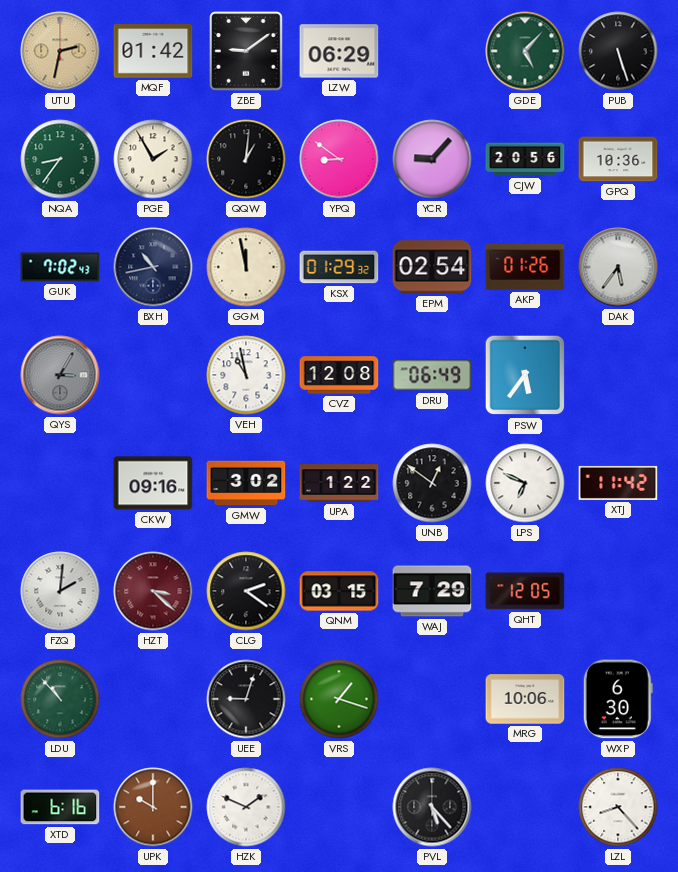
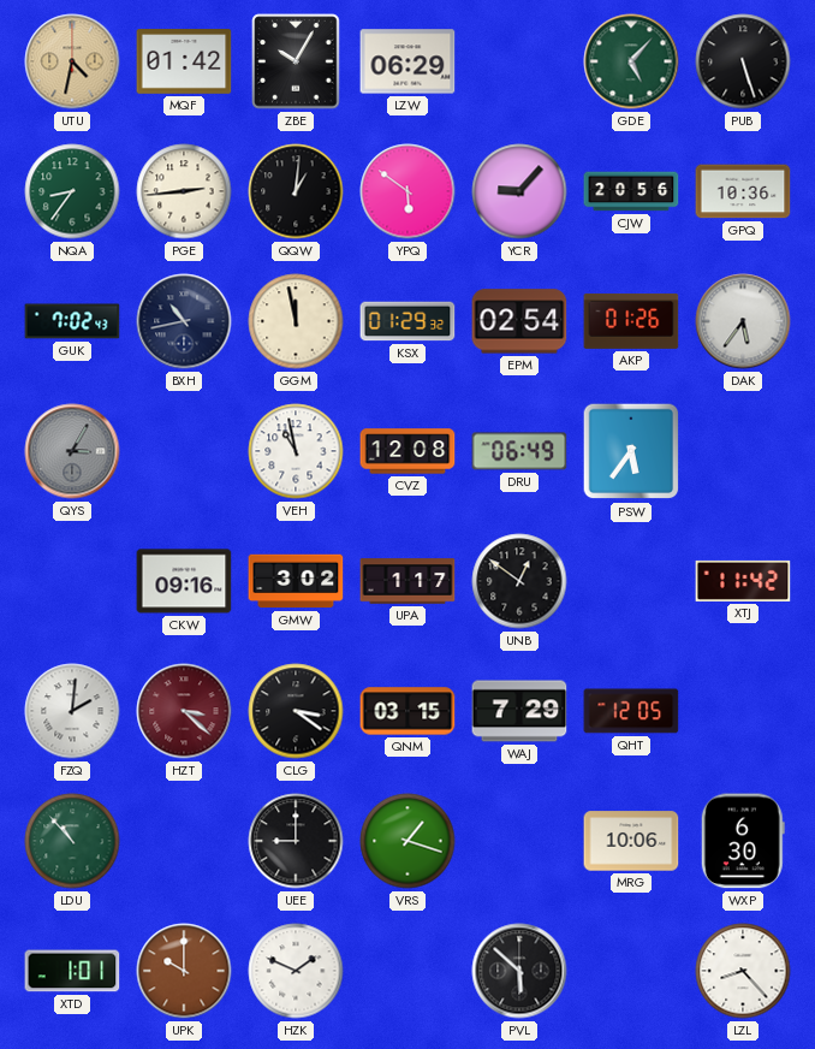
UTU: 2:32 -> 4:32
ZBE: 9:09 -> 10:05
PGE: 1:55 -> 2:44
YPQ: 8:51 -> 5:51
UPA: 1:22 -> 1:17
LPS: 6:49 -> none
CLG: 2:21 -> 3:21
UEE: 9:03 -> 9:00
XTD: 6:16 -> 1:01
PVL: 5:23 -> 5:52
